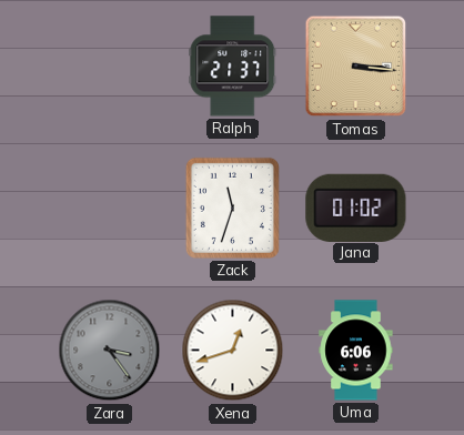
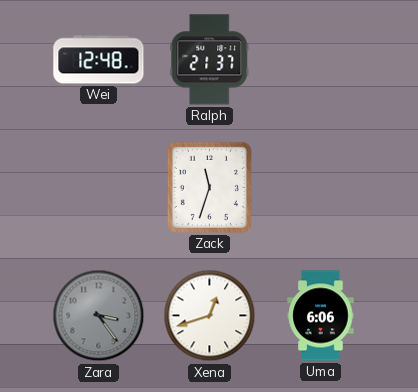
Wei: none -> 12:48
Tomas: 3:16 -> none
Jana: 01:02 -> none
